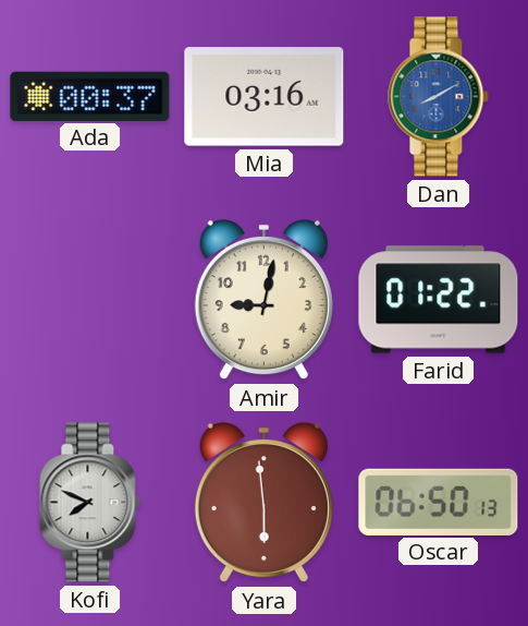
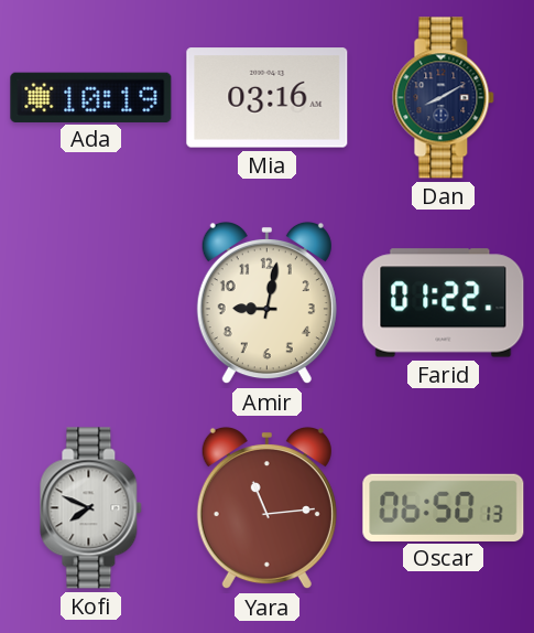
Ada: 00:37 -> 10:19
Dan dial: blue -> navy
Yara: 5:59 -> 11:14
